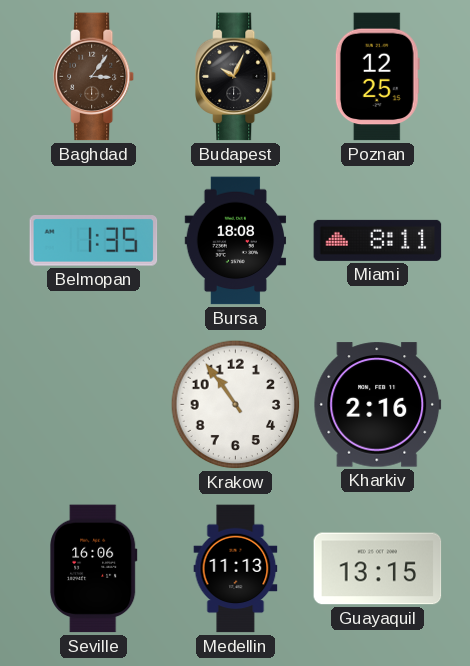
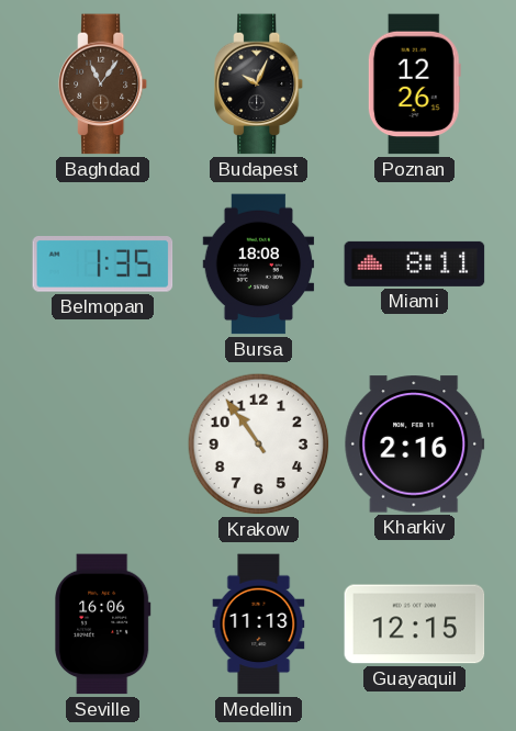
Baghdad: 3:06 -> 11:06
Poznan: 12:25 -> 12:26
Guayaquil: 13:15 -> 12:15
